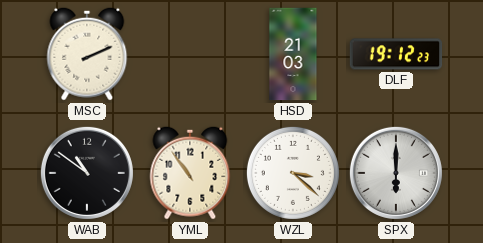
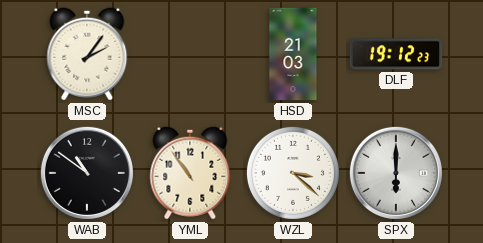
MSC: 2:11 -> 2:06
